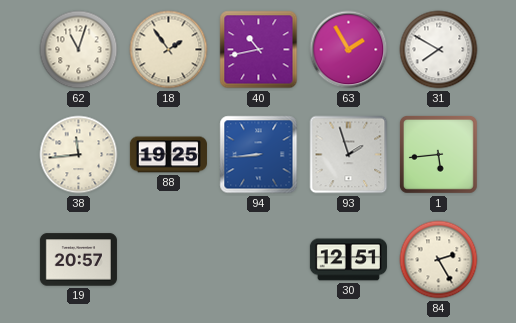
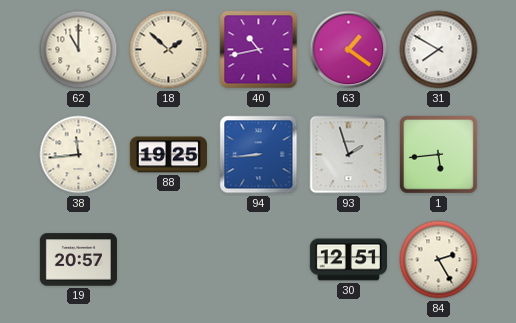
62: 11:03 -> 11:00
18: 1:54 -> 1:52
63: 1:55 -> 1:21
